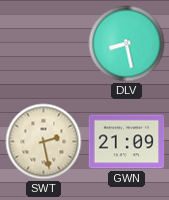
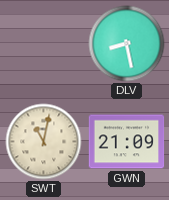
SWT: 2:28 -> 11:02
